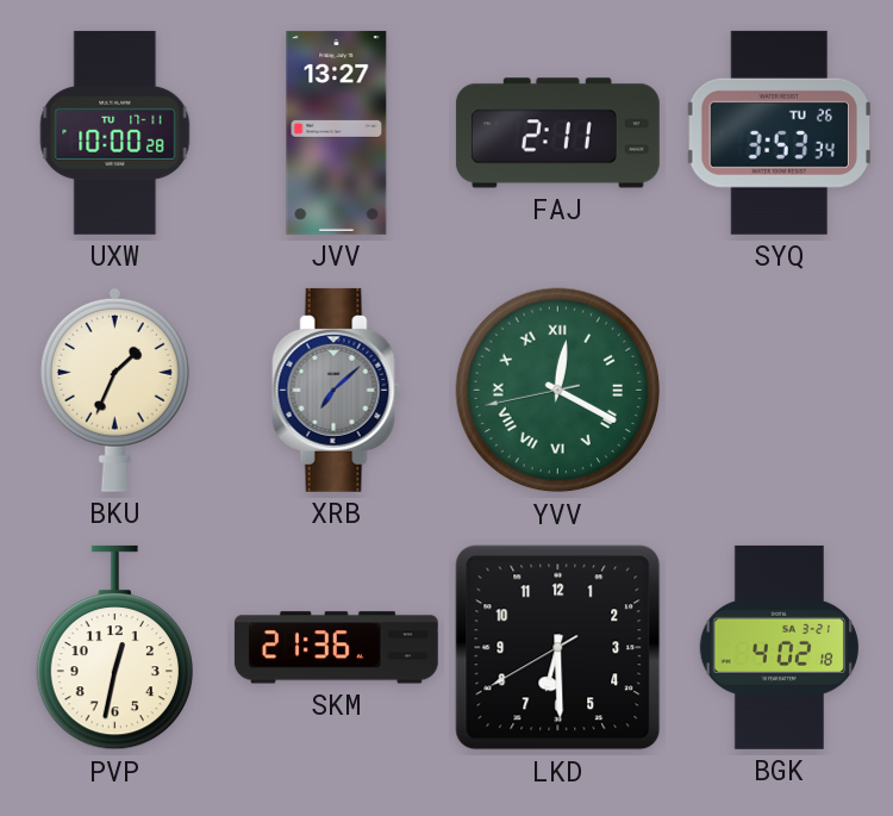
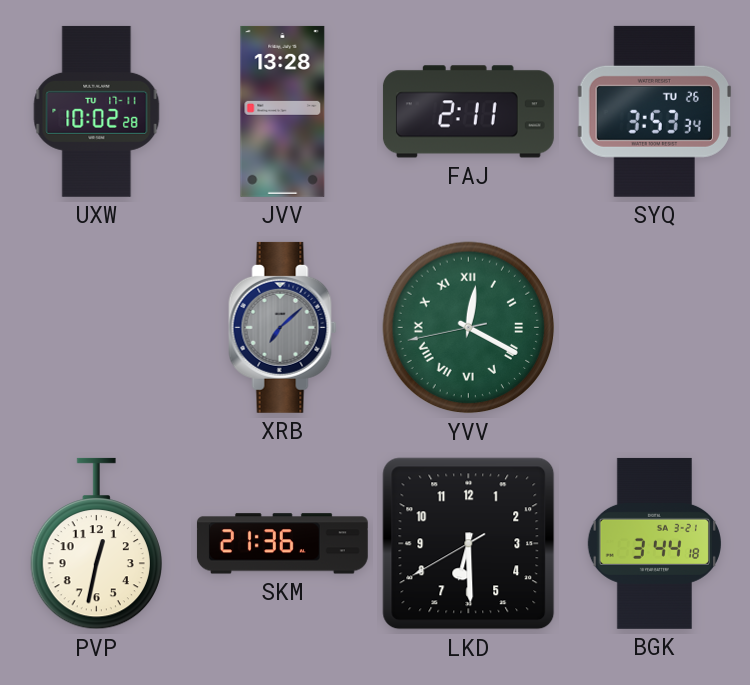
UXW: 10:00 -> 10:02
JVV: 13:27 -> 13:28
BKU: 1:34 -> none
BGK: 4:02 -> 3:44
